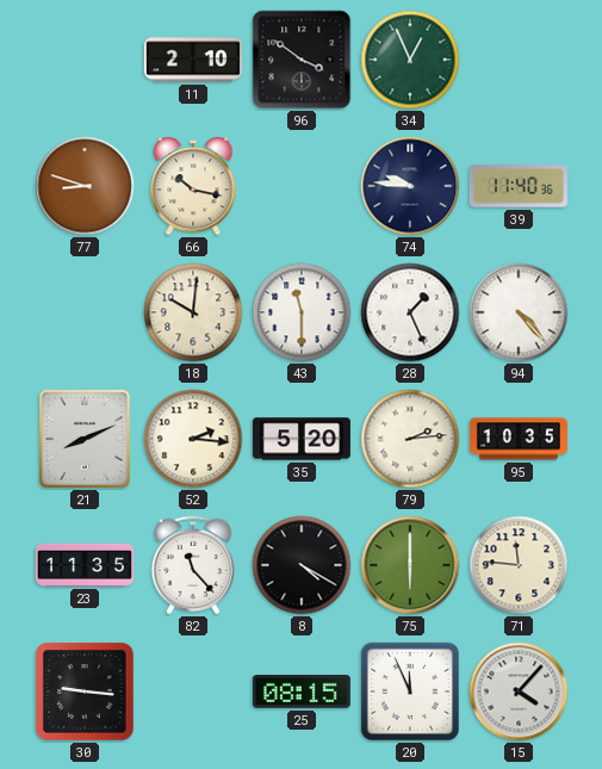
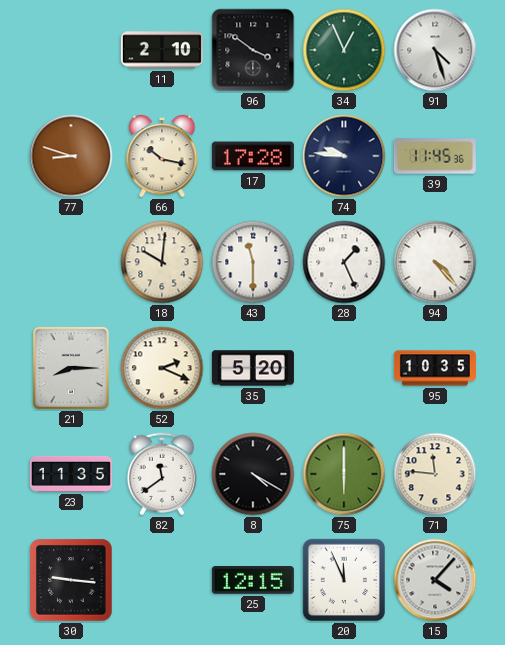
91: none -> 4:27
17: none -> 17:28
39: 11:40 -> 11:45
21: 8:11 -> 8:15
52: 2:16 -> 2:19
79: 2:14 -> none
82: 11:23 -> 11:39
25: 08:15 -> 12:15
